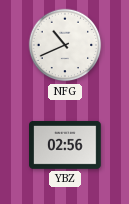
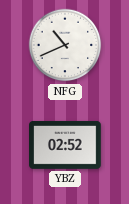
YBZ: 02:56 -> 02:52
